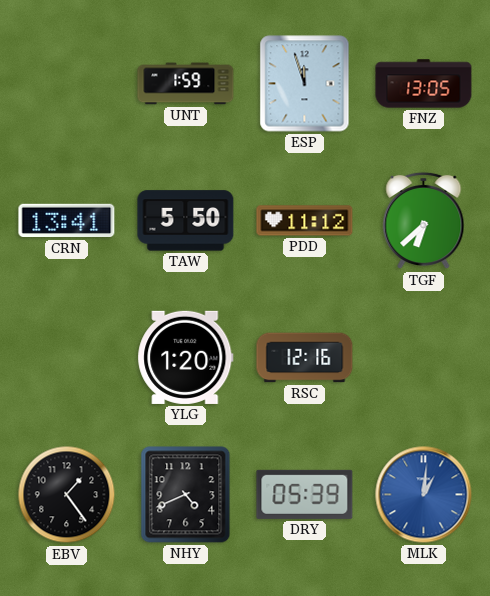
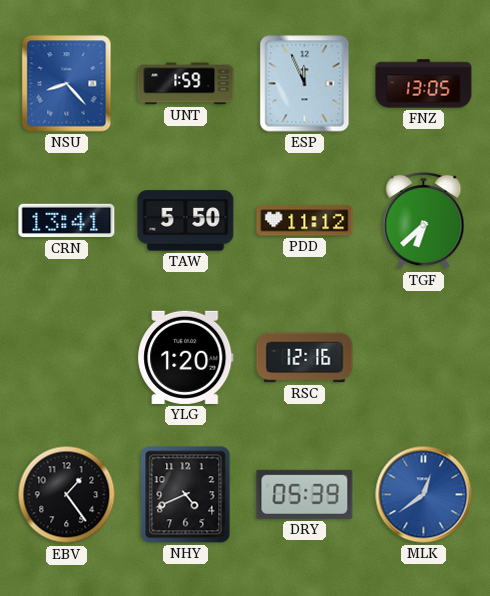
NSU: none -> 8:23
ESP: 11:57 -> 11:56
MLK: 1:01 -> 12:39
